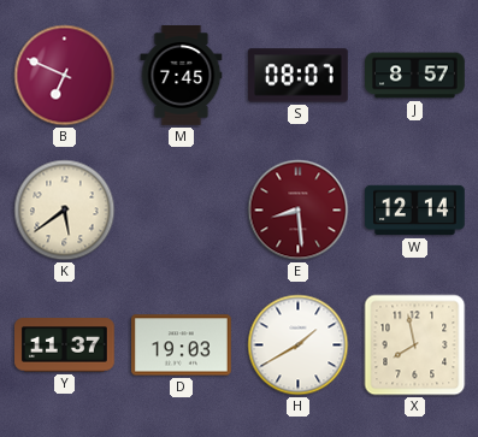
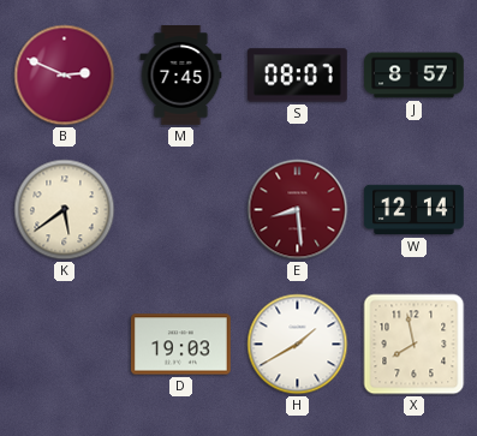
B: 6:49 -> 2:49
Y: 11:37 -> none
